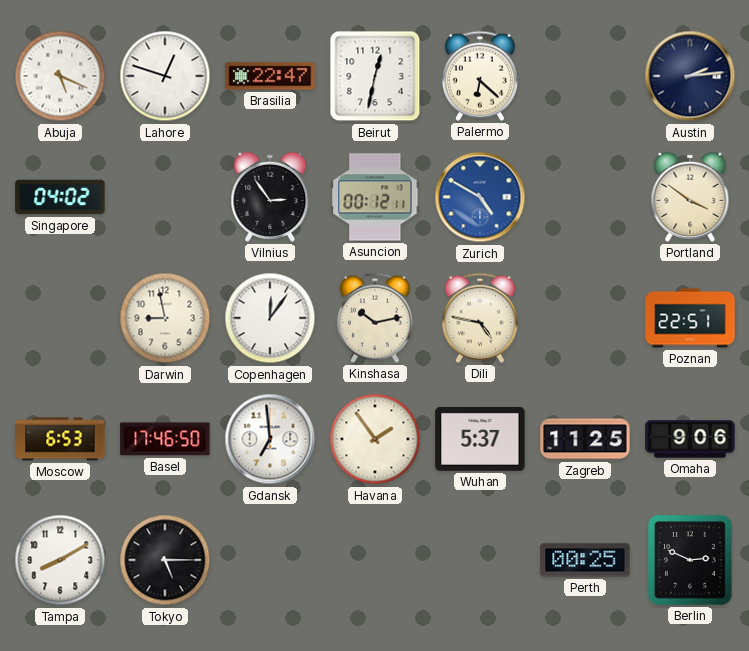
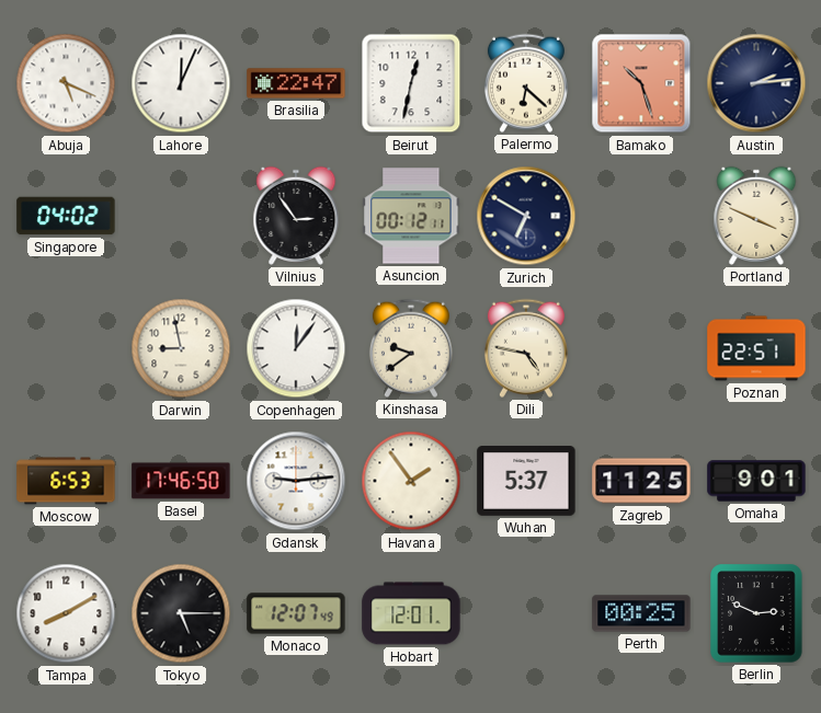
Lahore: 12:48 -> 12:04
Bamako: none -> 10:27
Zurich: 4:50 -> 6:50
Zurich dial: blue -> navy
Portland: 3:51 -> 3:49
Kinshasa: 10:13 -> 9:39
Gdansk: 6:59 -> 9:14
Omaha: 9:06 -> 9:01
Monaco: none -> 12:07
Hobart: none -> 12:01
